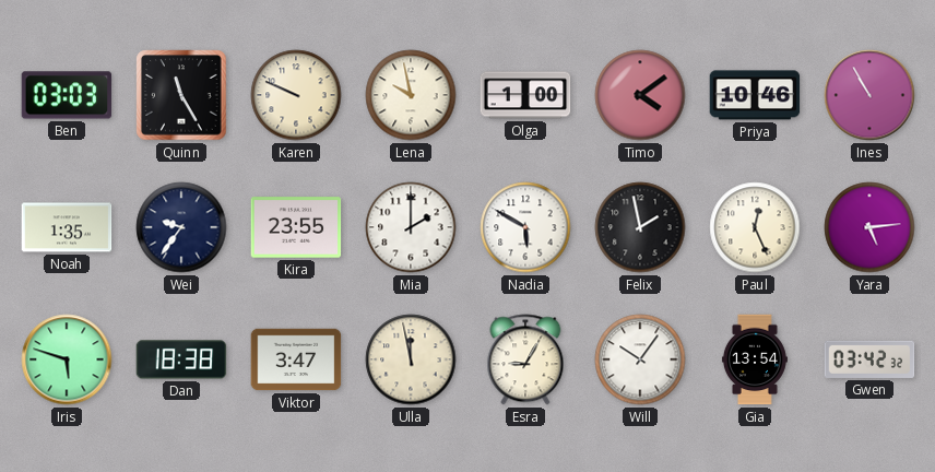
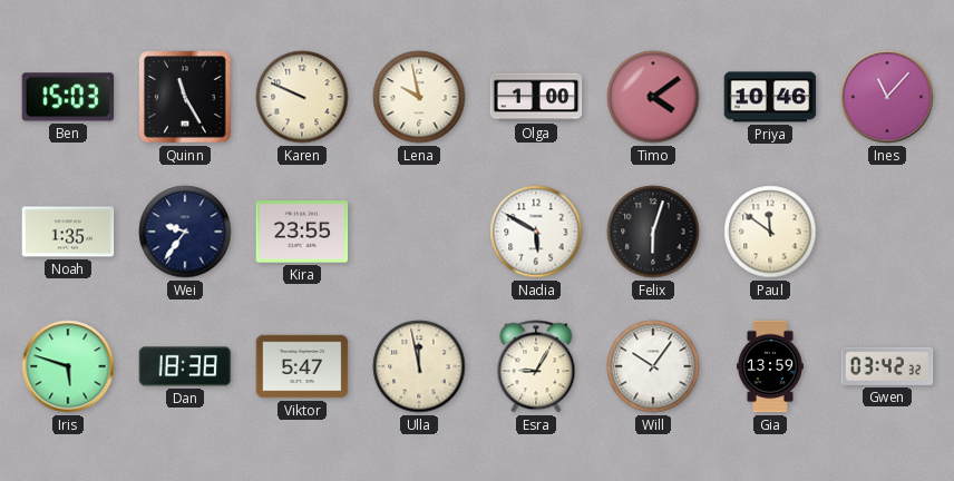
Ben: 03:03 -> 15:03
Ines: 10:55 -> 11:07
Mia: 2:00 -> none
Felix: 1:58 -> 6:03
Paul: 12:26 -> 11:51
Yara: 5:14 -> none
Viktor: 3:47 -> 5:47
Gia: 13:54 -> 13:59
